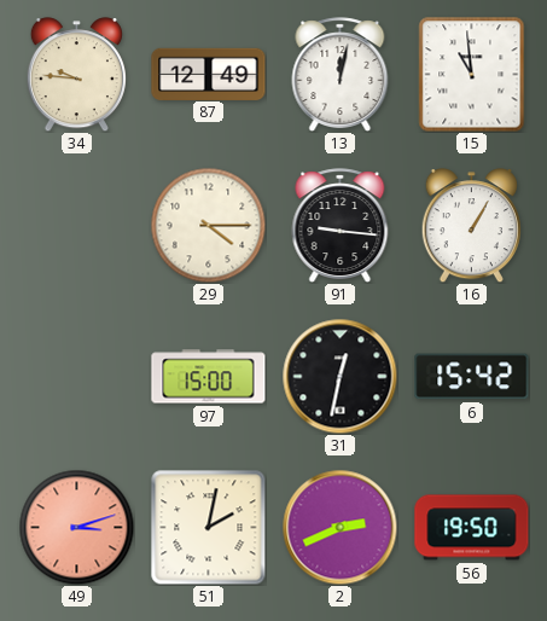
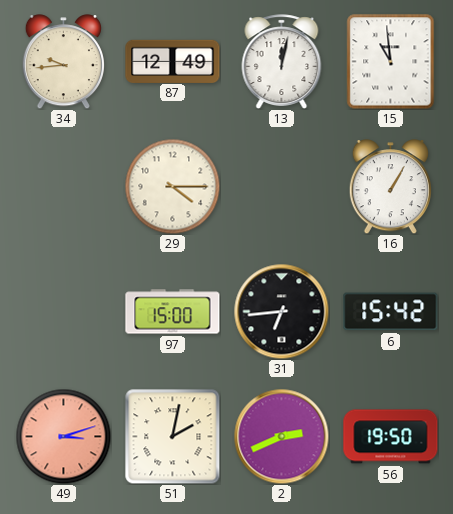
34: 9:46 -> 9:44
91: 9:16 -> none
31: 12:32 -> 6:44
